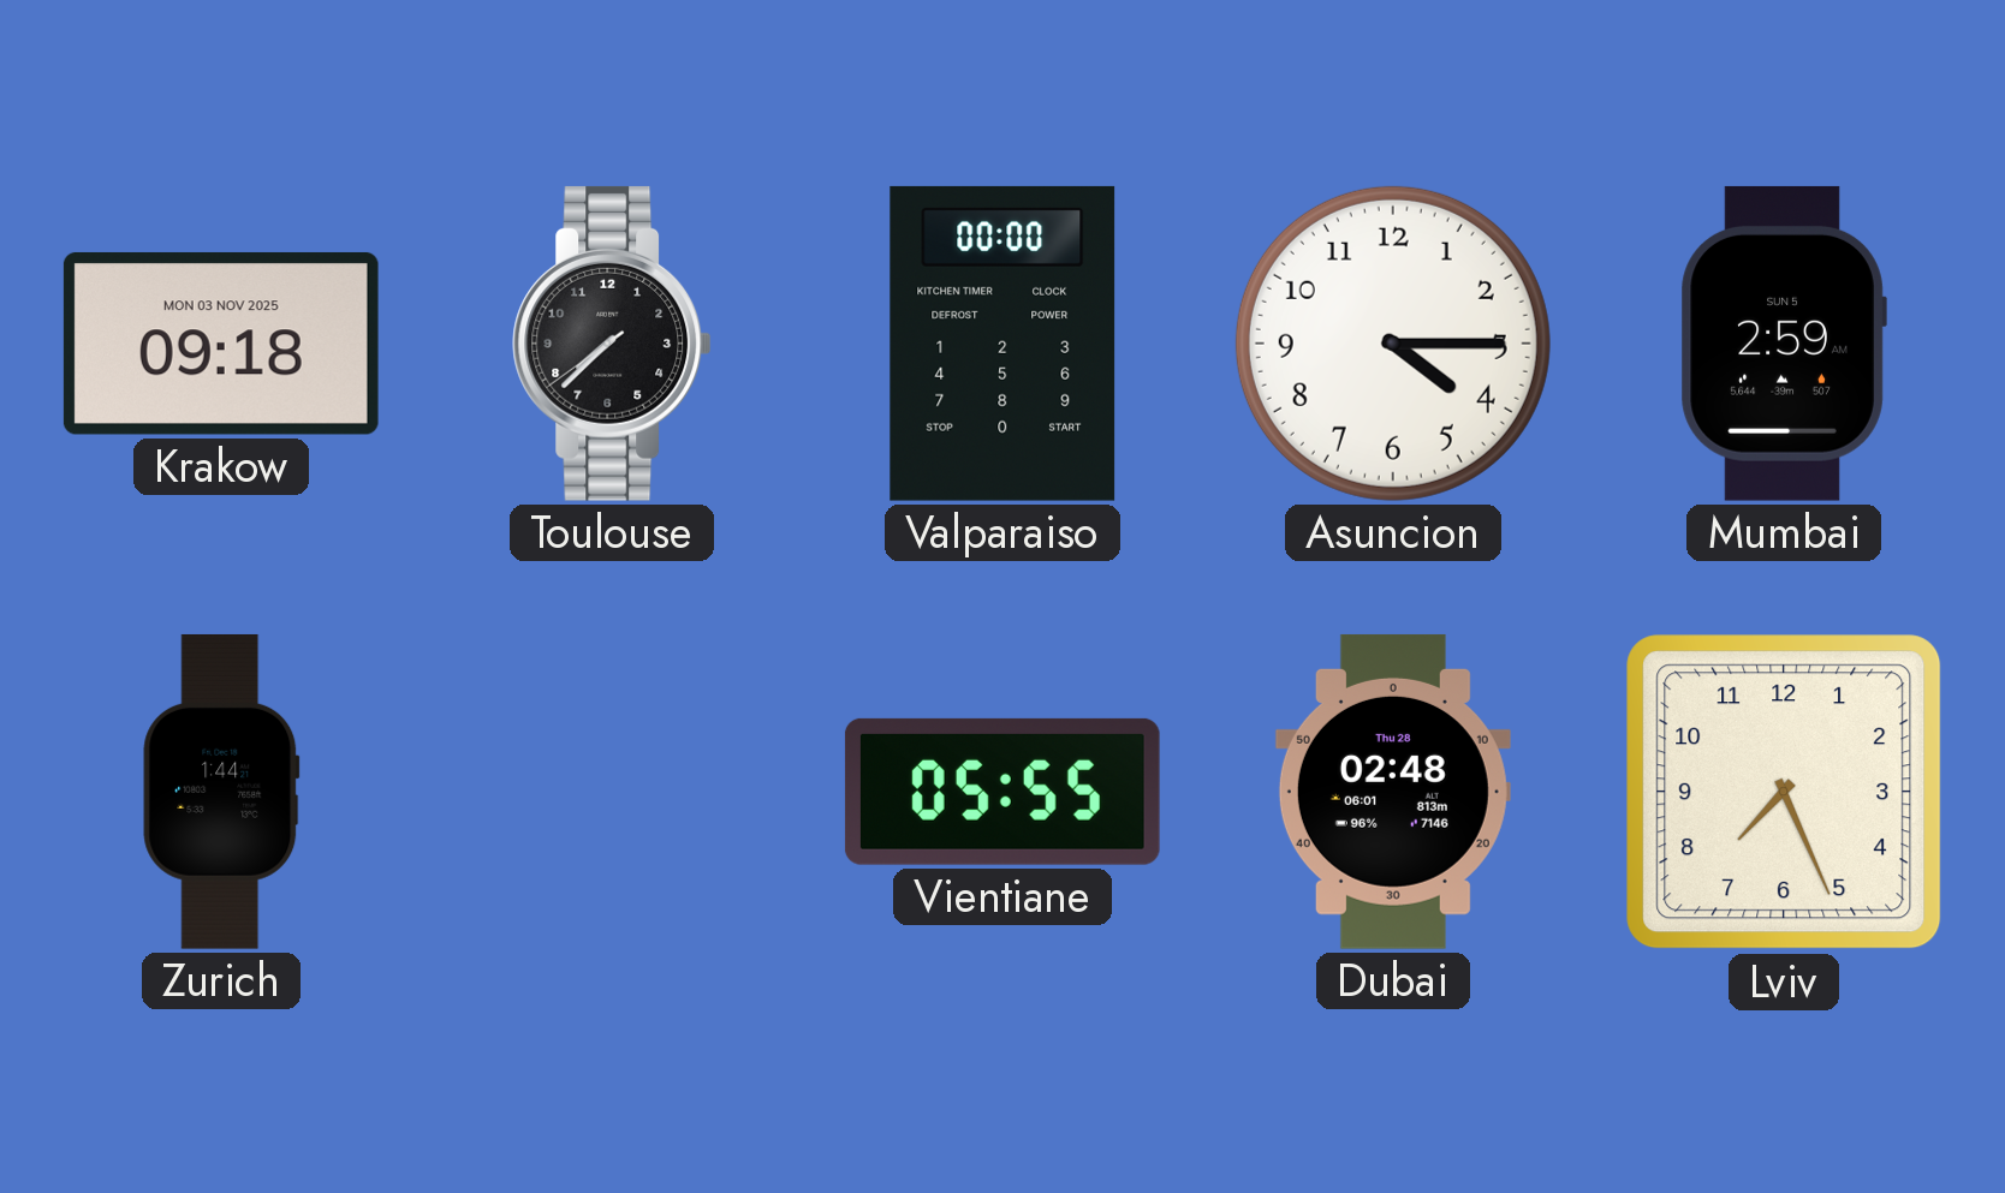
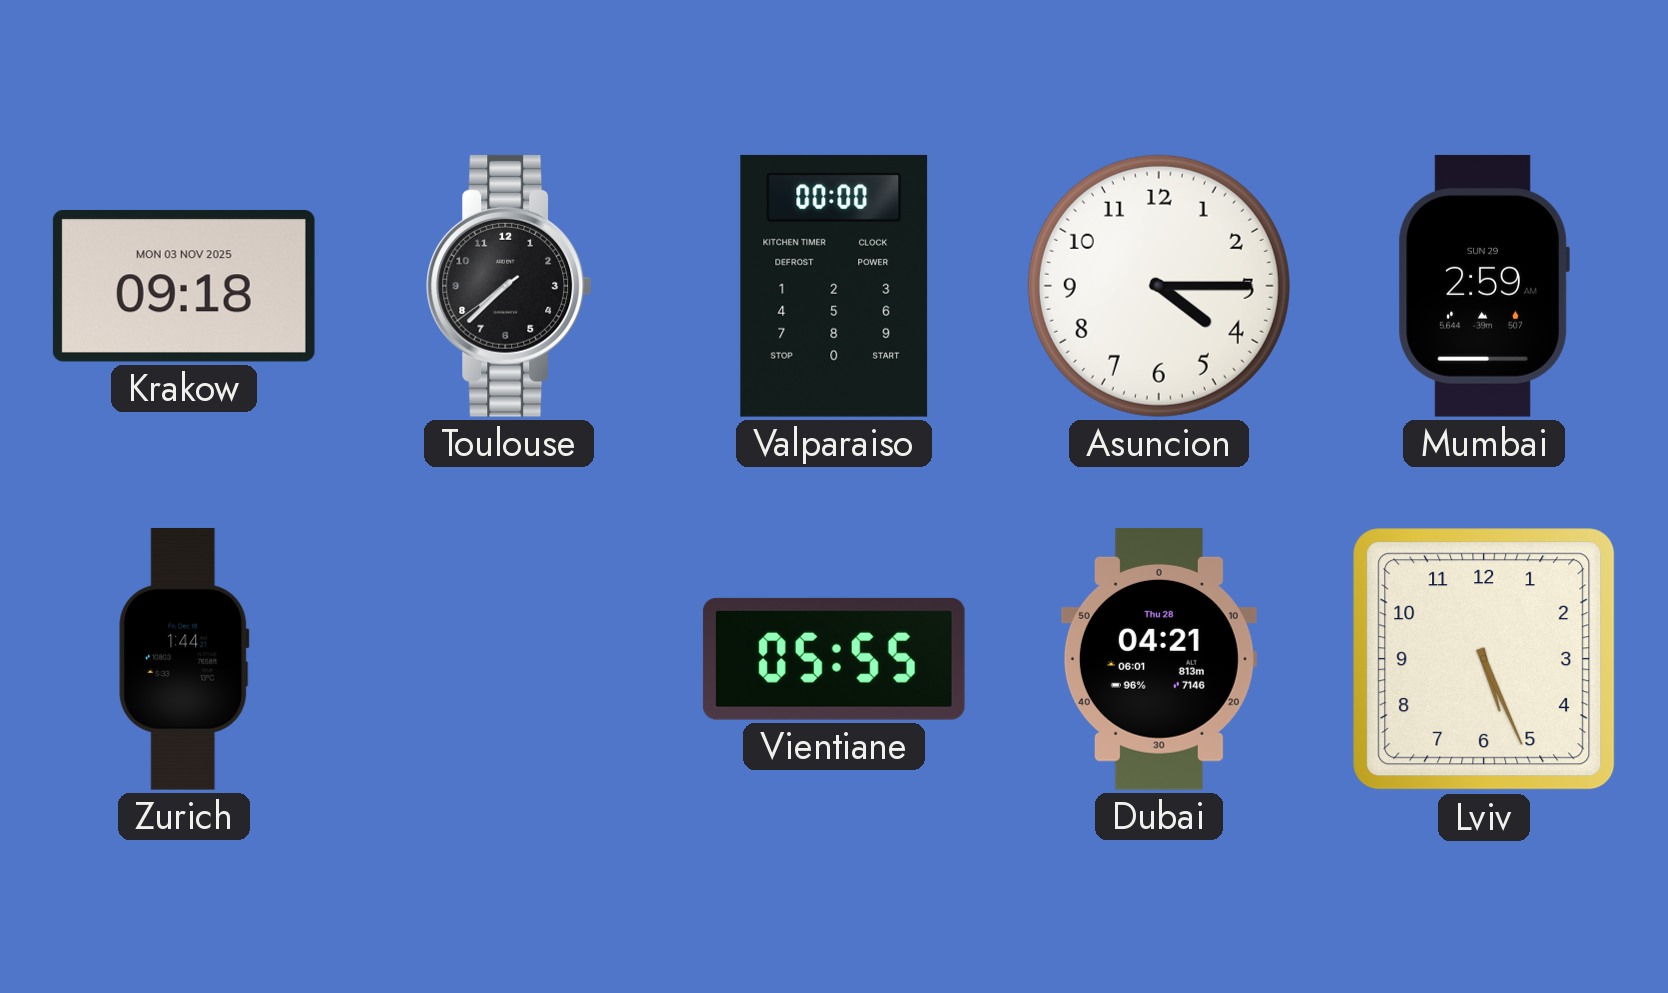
Mumbai date: SUN 5 -> SUN 29
Dubai: 02:48 -> 04:21
Lviv: 7:26 -> 5:26
